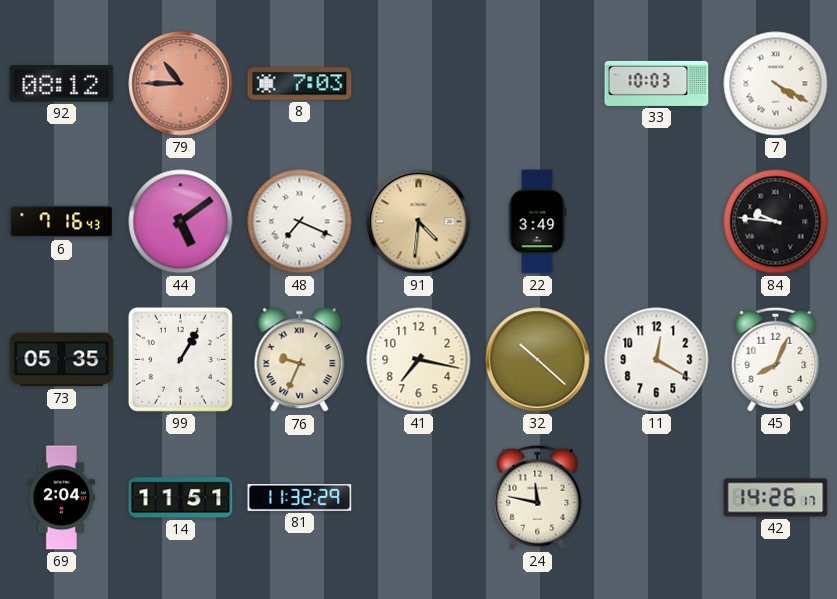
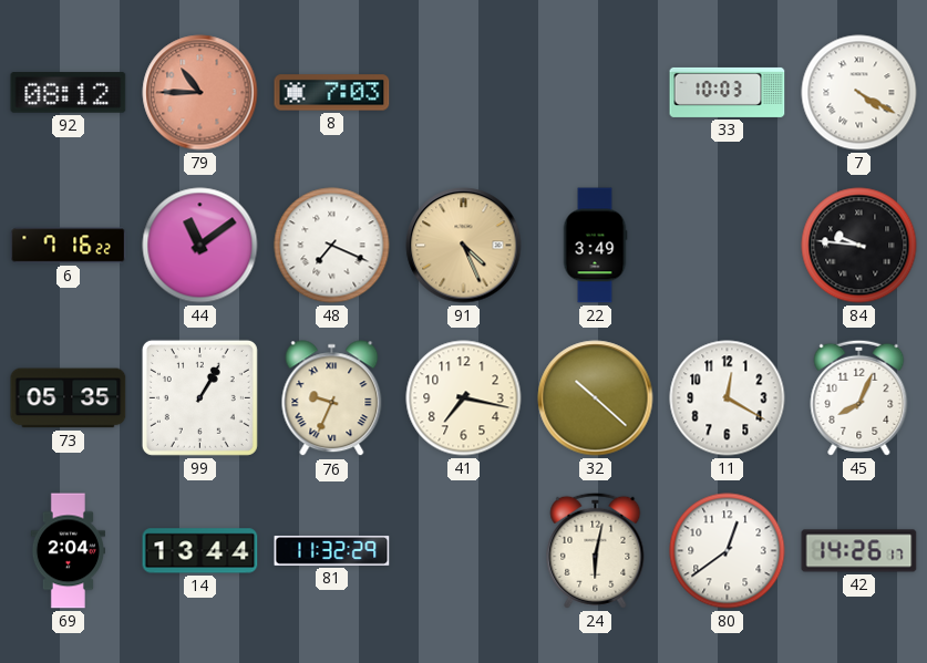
6: 7:16:43 -> 7:16:22
44: 5:09 -> 11:09
91: 4:31 -> 4:26
14: 11:51 -> 13:44
24: 11:47 -> 6:02
80: none -> 12:39
